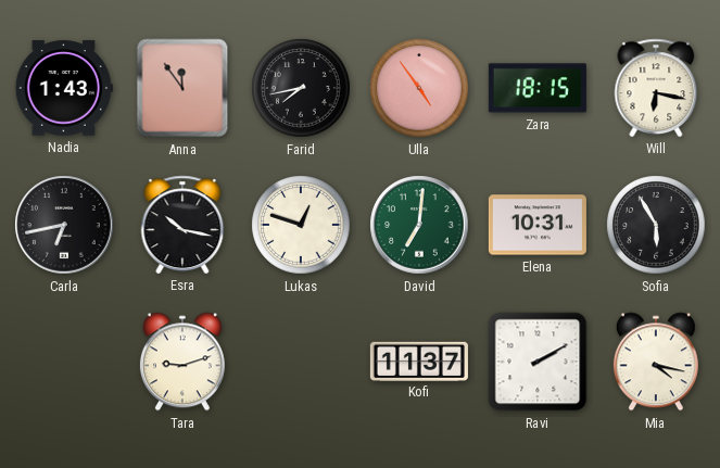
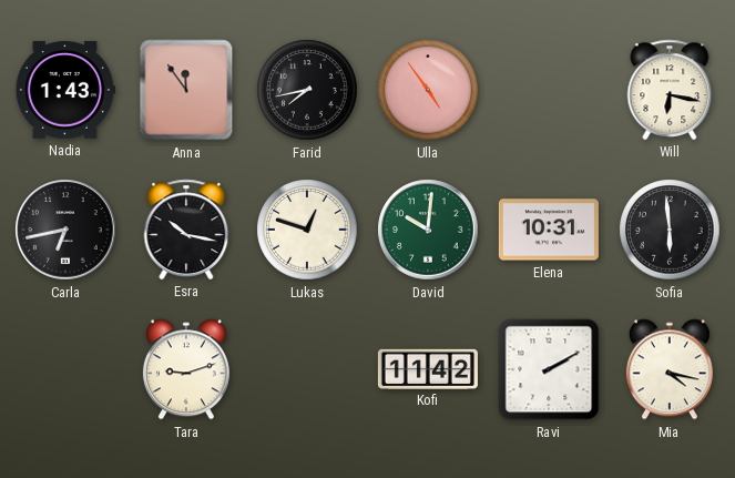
Zara: 18:15 -> none
David: 7:01 -> 10:01
Sofia: 5:55 -> 5:59
Kofi: 11:37 -> 11:42
